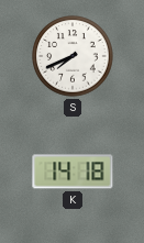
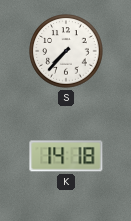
S: 7:41 -> 7:37
